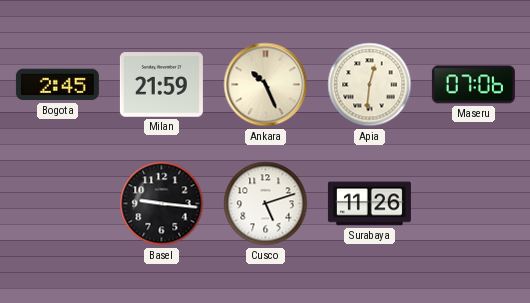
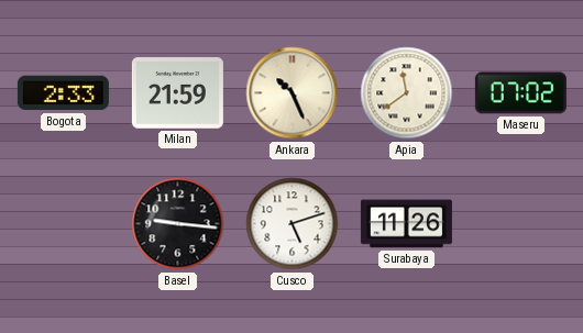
Bogota: 2:45 -> 2:33
Apia: 12:31 -> 11:39
Maseru: 07:06 -> 07:02
